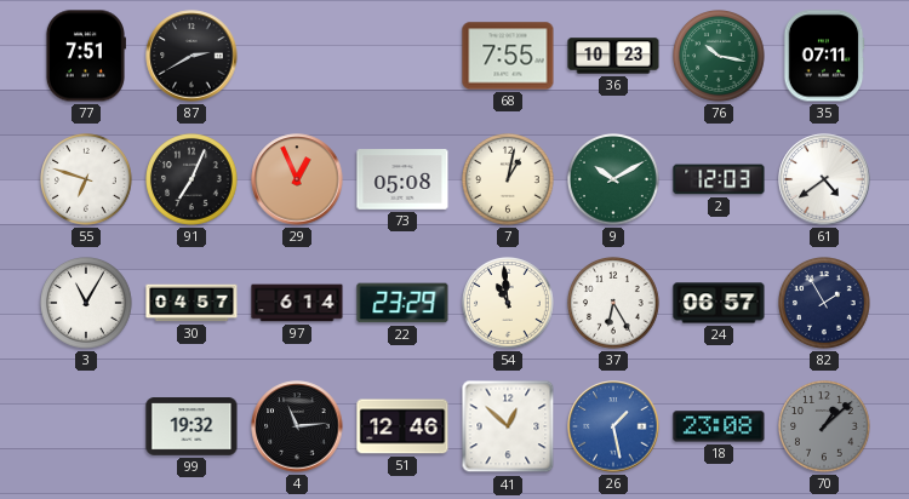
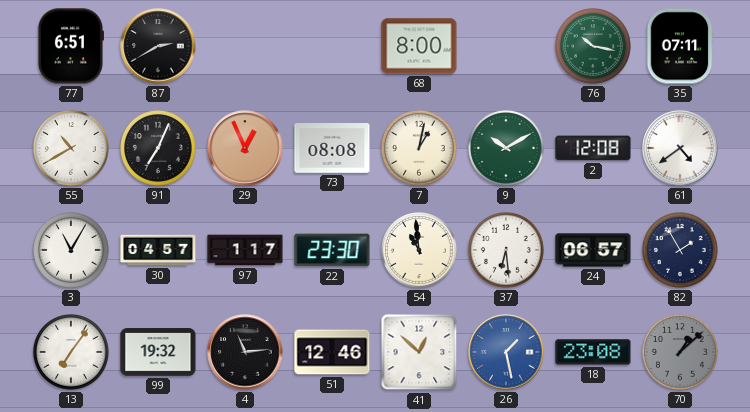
77: 7:51 -> 6:51
68: 7:55 -> 8:00
36: 10:23 -> none
55: 6:48 -> 10:40
73: 05:08 -> 08:08
2: 12:03 -> 12:08
97: 6:14 -> 1:17
22: 23:29 -> 23:30
37: 6:25 -> 6:29
13: none -> 7:06
